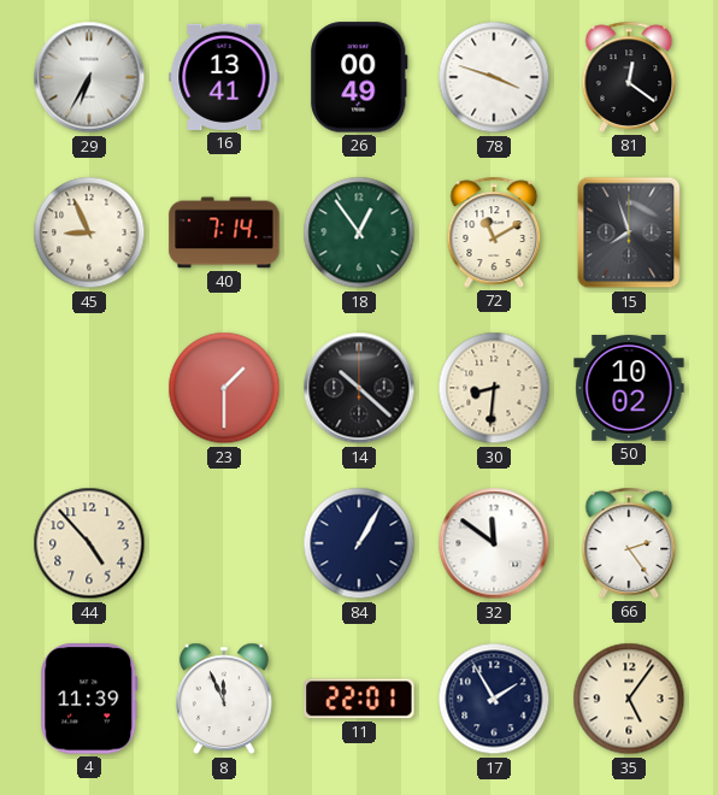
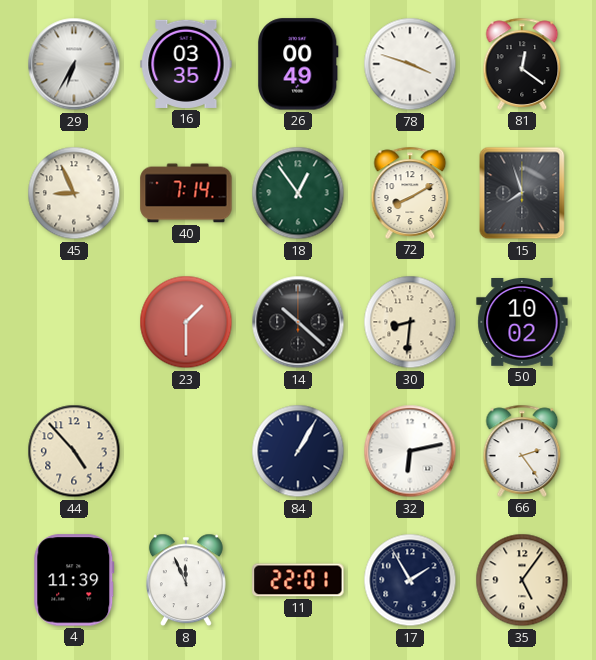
16: 13:41 -> 03:35
72: 11:10 -> 8:10
32: 11:51 -> 6:13
